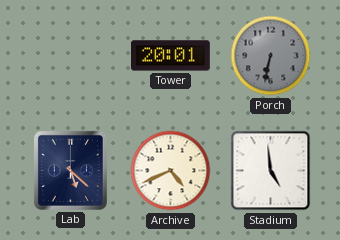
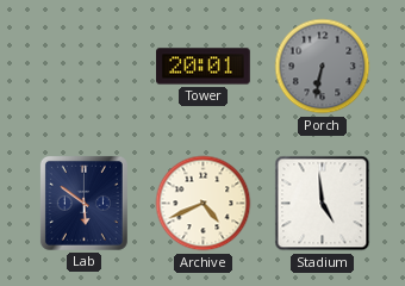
Lab: 5:22 -> 5:51
